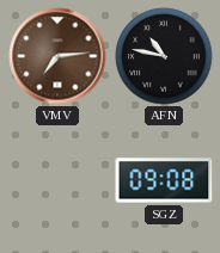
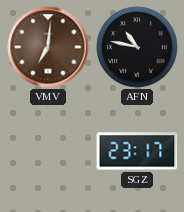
VMV: 7:14 -> 7:01
SGZ: 09:08 -> 23:17
